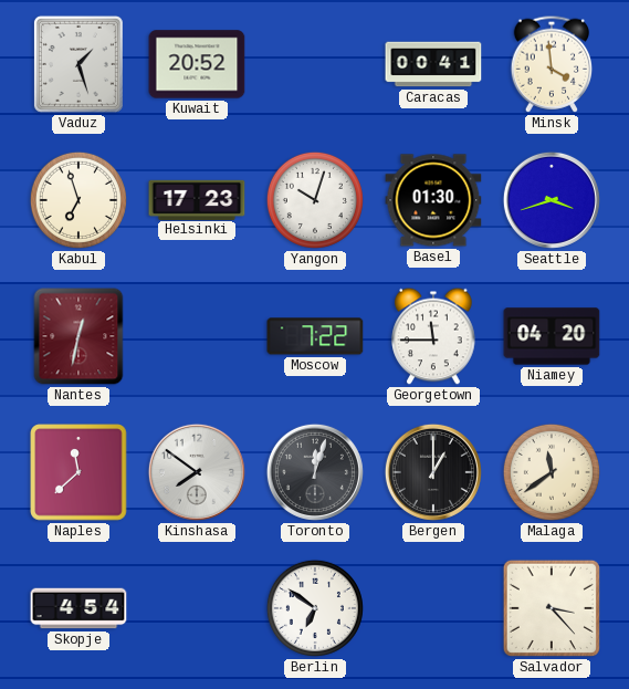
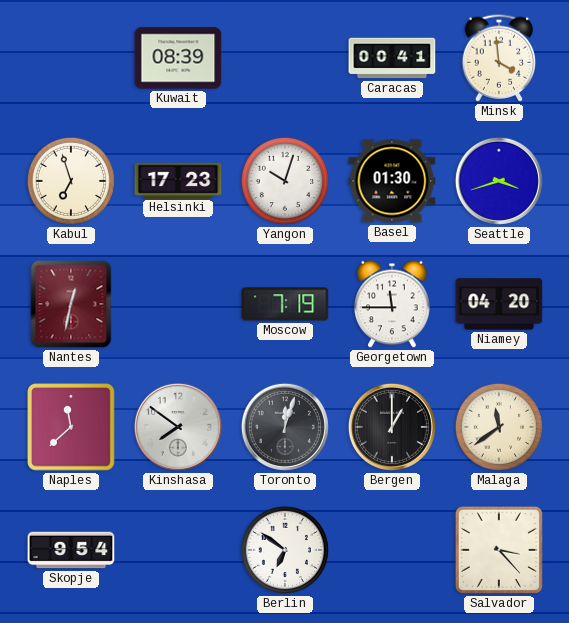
Vaduz: 1:27 -> none
Kuwait: 20:52 -> 08:39
Moscow: 7:22 -> 7:19
Skopje: 4:54 -> 9:54
